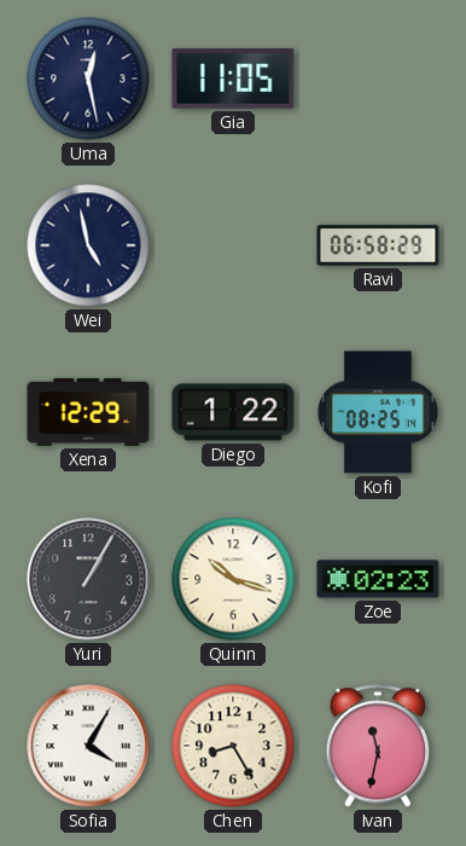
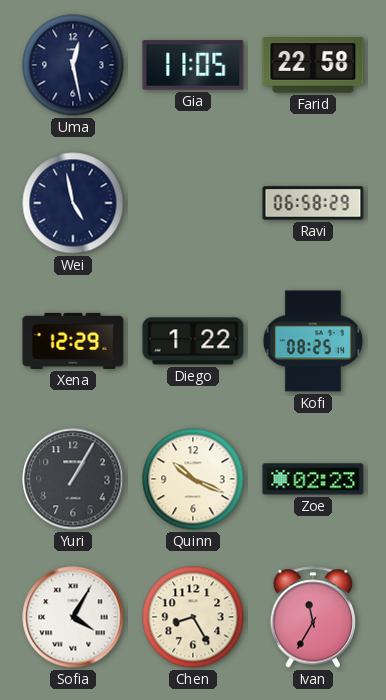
Farid: none -> 22:58
Quinn: 10:18 -> 10:19
Ivan: 11:32 -> 11:35
